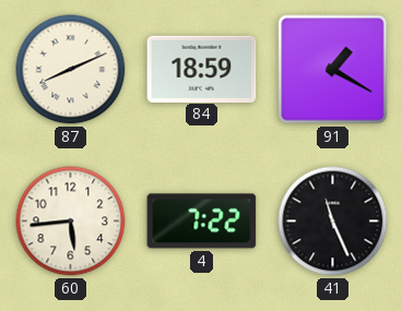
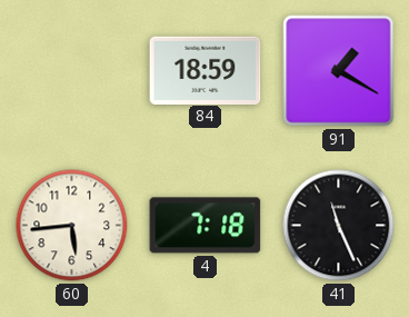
87: 8:11 -> none
4: 7:22 -> 7:18
